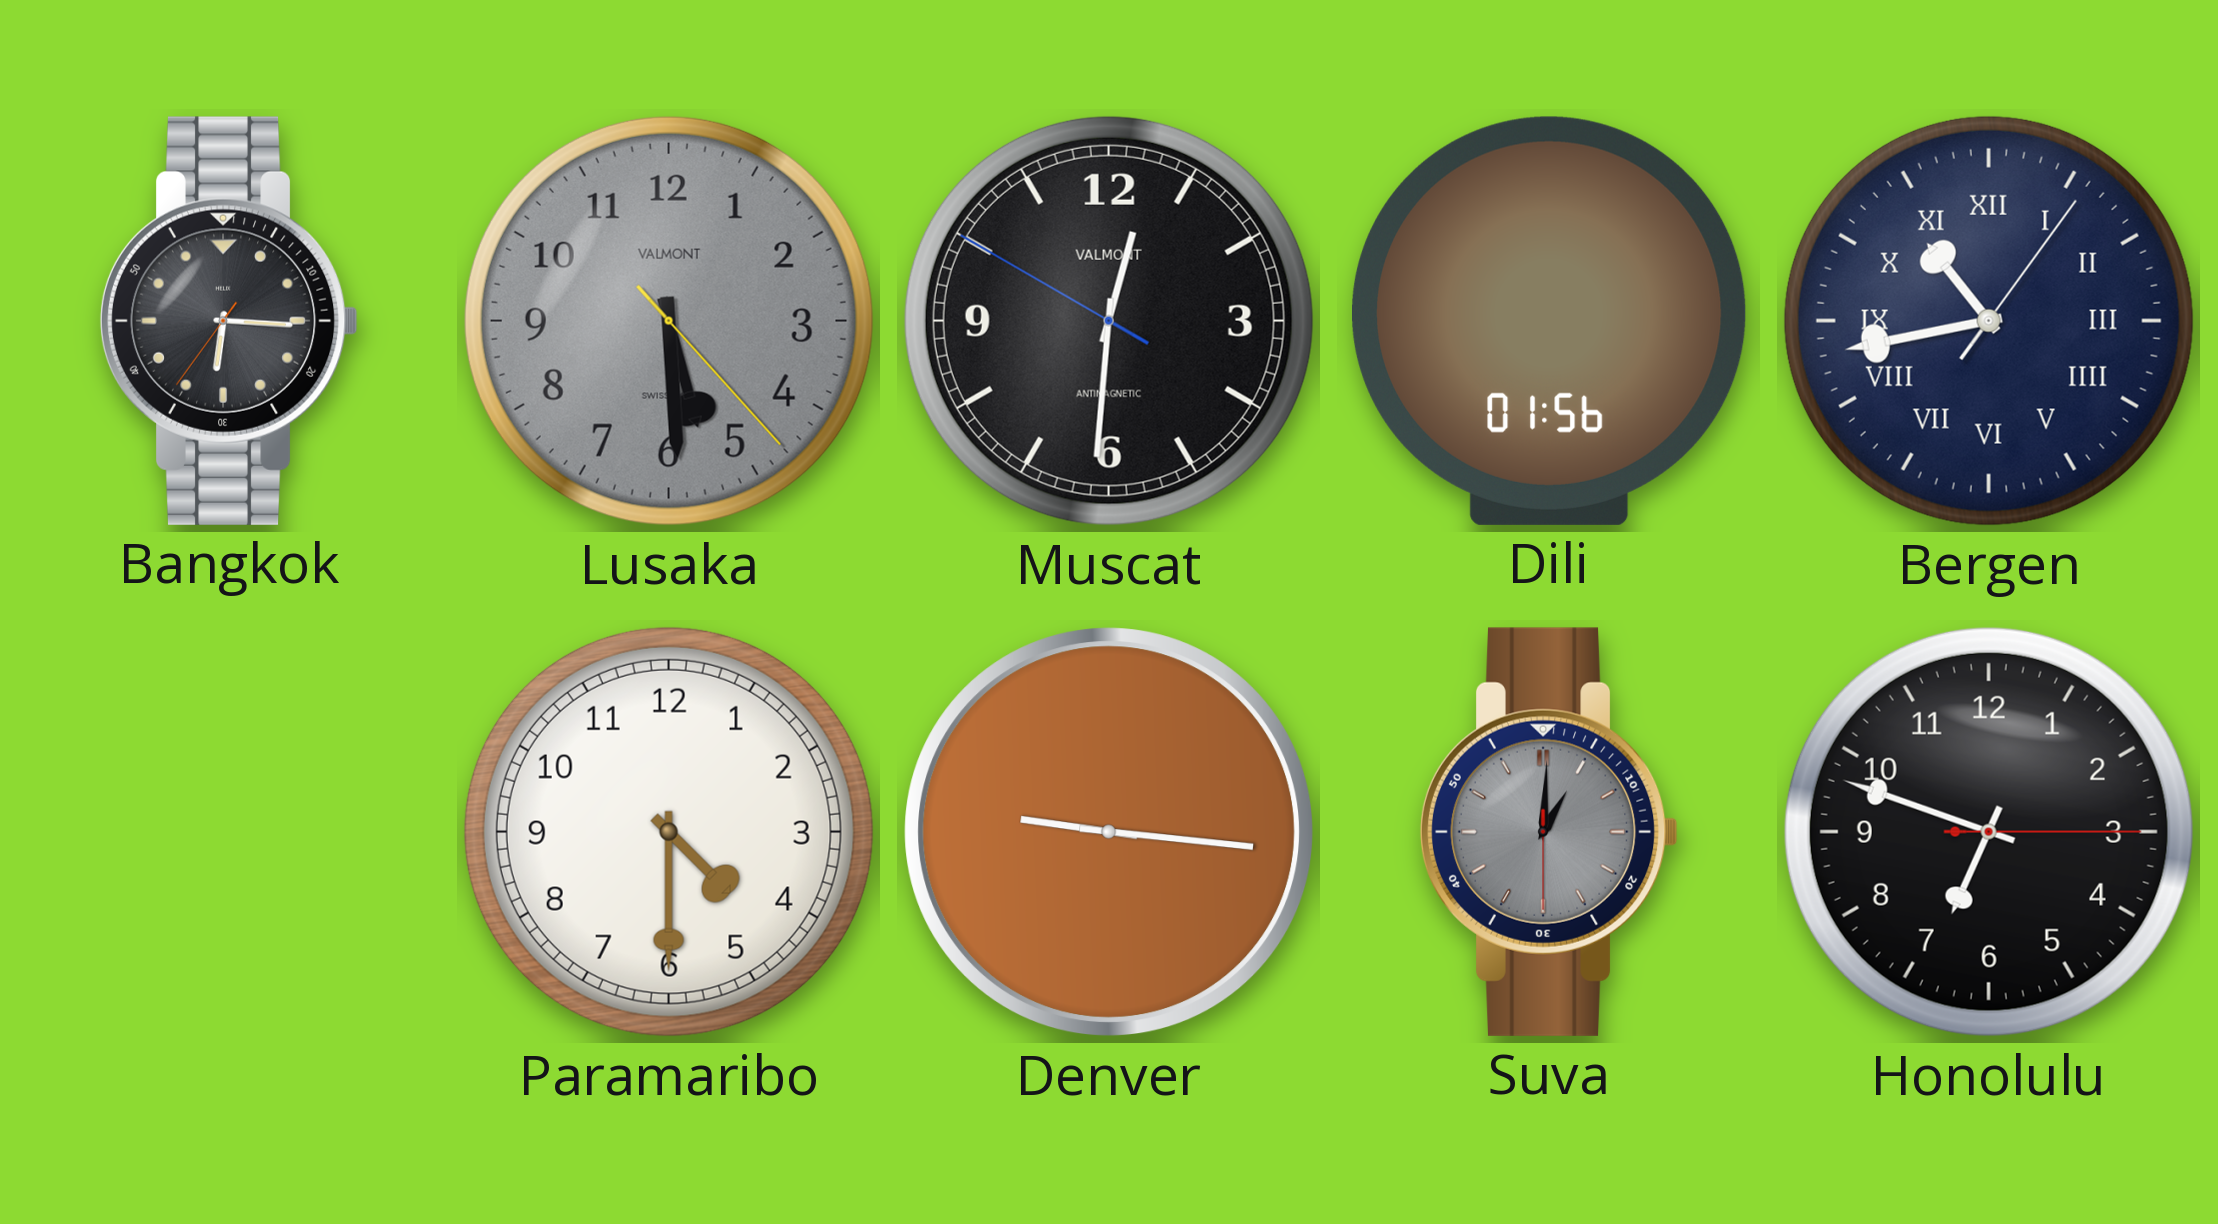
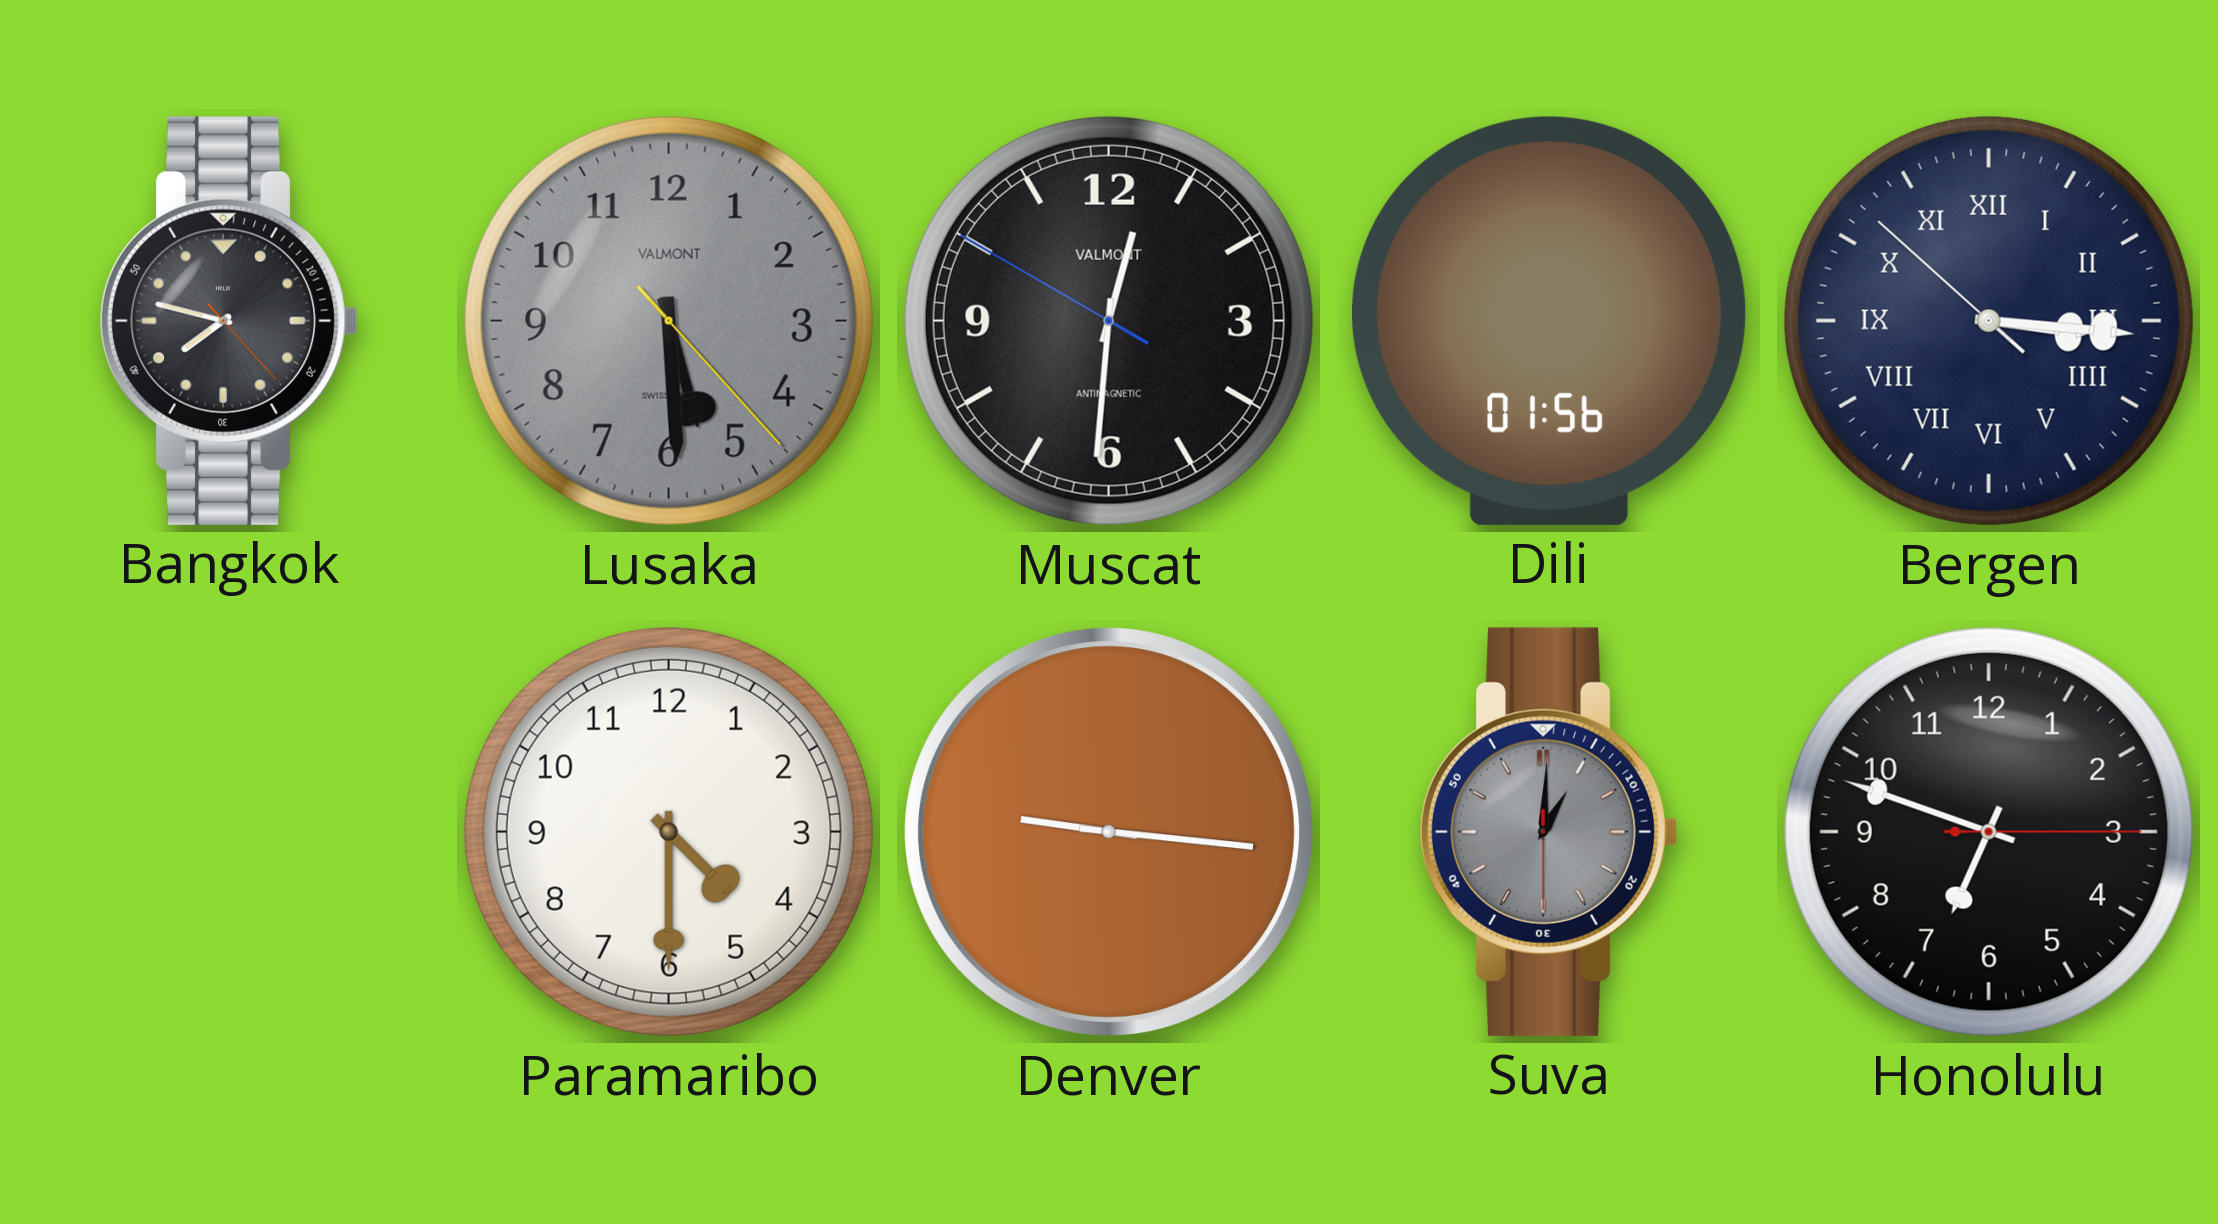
Bangkok: 6:15 -> 7:47
Bergen: 10:43 -> 3:15
